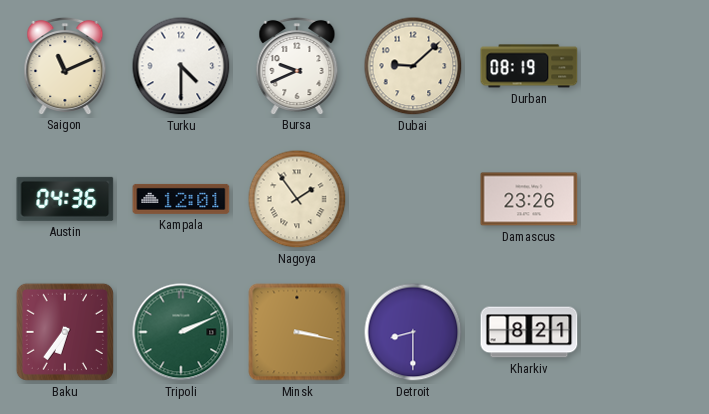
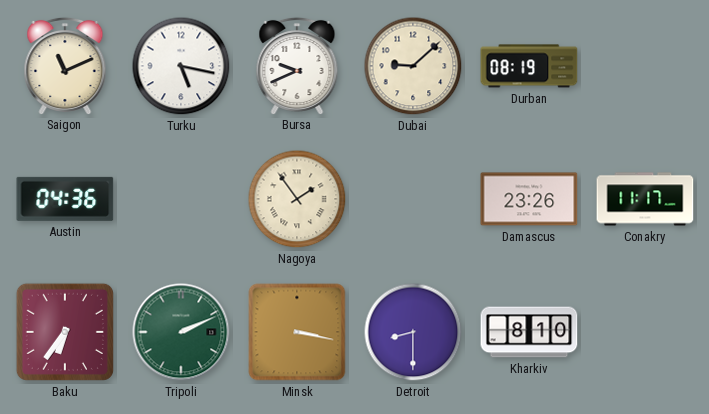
Turku: 4:30 -> 5:17
Kampala: 12:01 -> none
Conakry: none -> 11:17
Kharkiv: 8:21 -> 8:10
